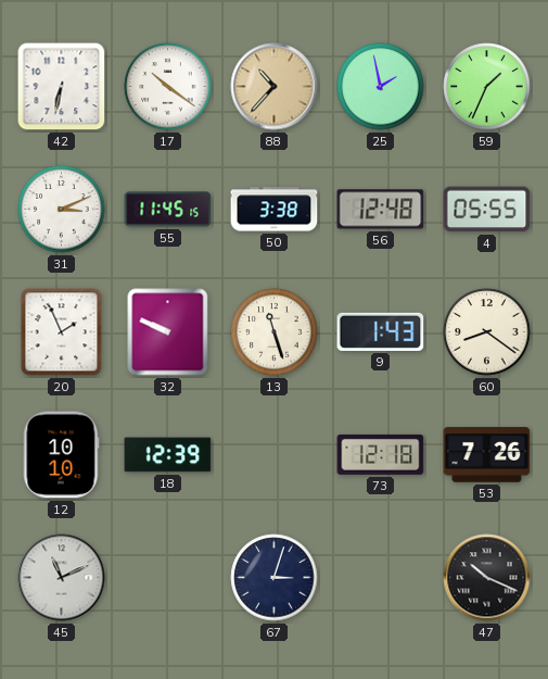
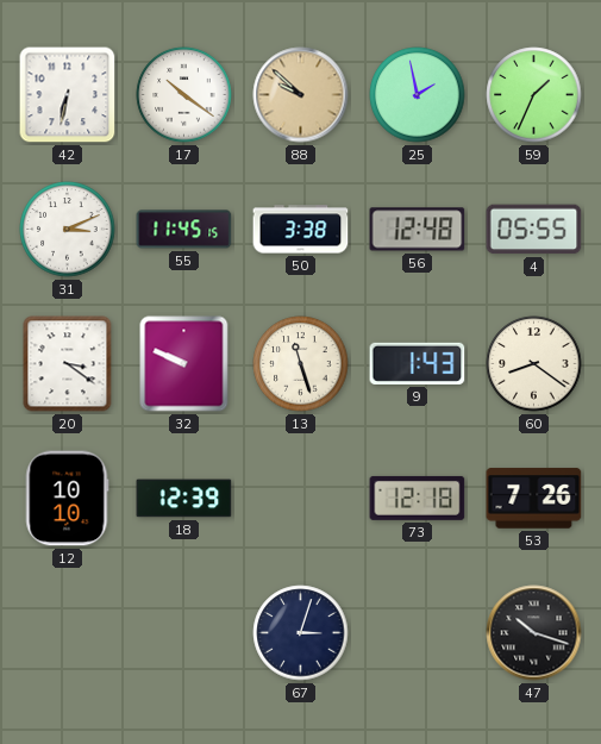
88: 10:37 -> 9:52
20: 1:56 -> 3:21
45: 11:11 -> none
47: 10:19 -> 10:18
